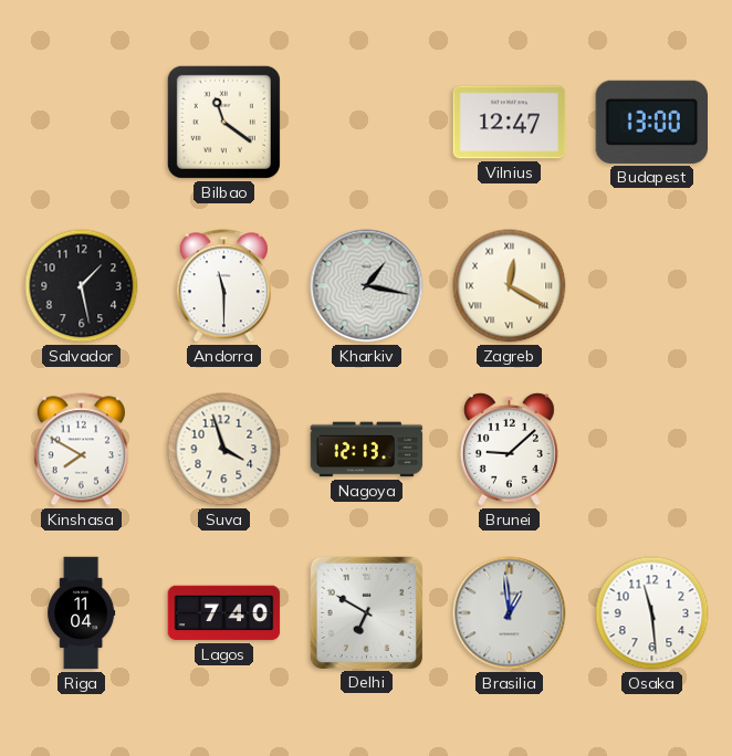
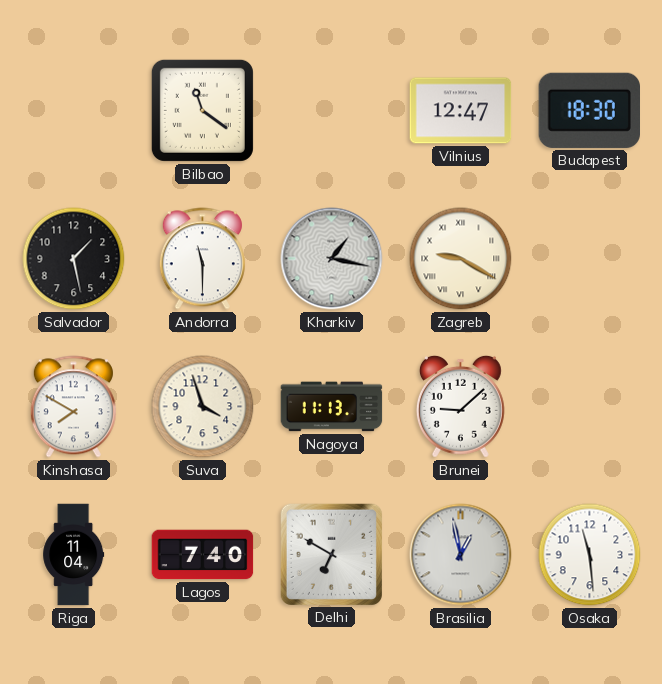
Budapest: 13:00 -> 18:30
Zagreb: 12:20 -> 9:20
Nagoya: 12:13 -> 11:13
Brasilia: 12:59 -> 12:58
